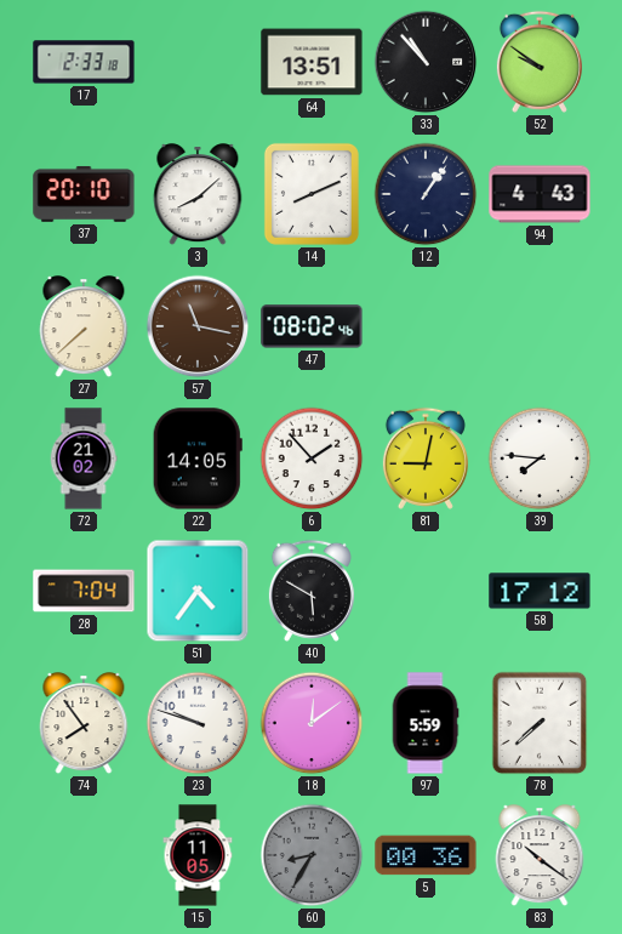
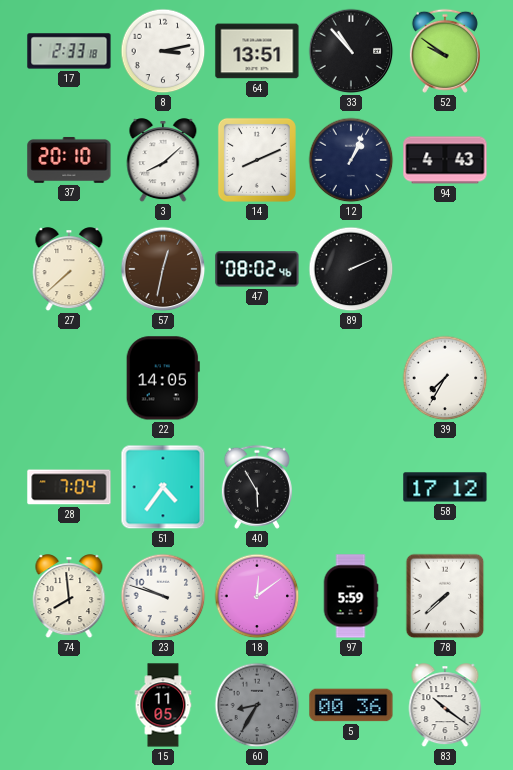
8: none -> 3:13
12: 1:06 -> 1:04
57: 11:17 -> 12:32
89: none -> 2:11
72: 21:02 -> none
6: 1:53 -> none
81: 9:02 -> none
39: 7:46 -> 7:35
40: 5:50 -> 5:55
74: 7:54 -> 7:59
